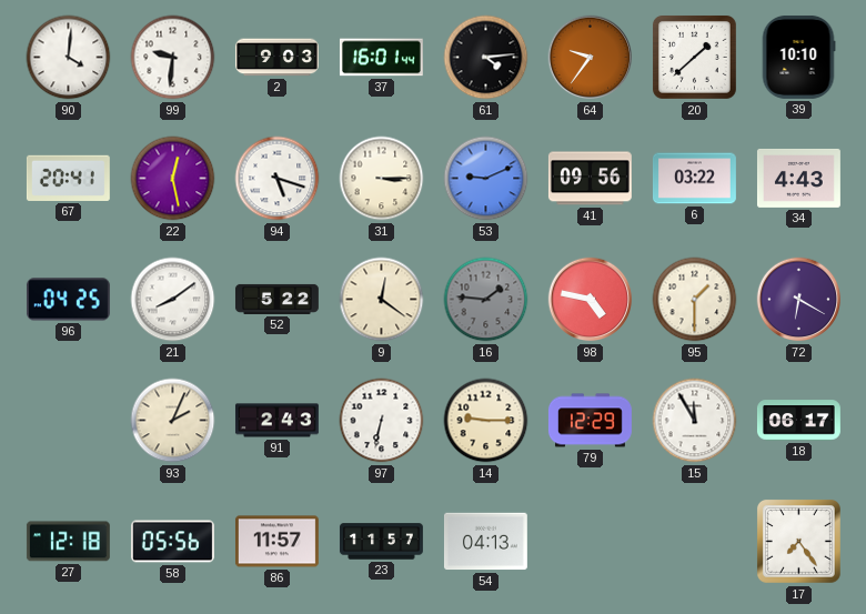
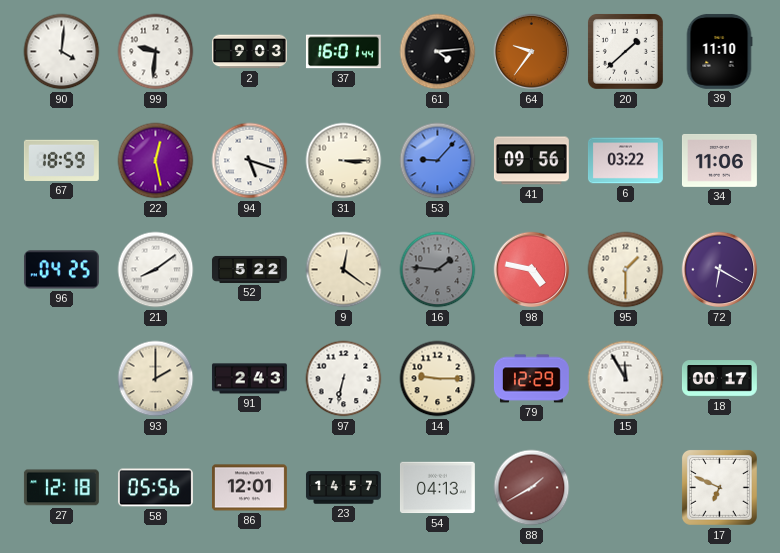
39: 10:10 -> 11:10
67: 20:41 -> 18:59
53: 9:11 -> 9:07
34: 4:43 -> 11:06
93: 2:04 -> 2:00
18: 06:17 -> 00:17
86: 11:57 -> 12:01
23: 11:57 -> 14:57
88: none -> 1:40
17: 7:24 -> 6:49
